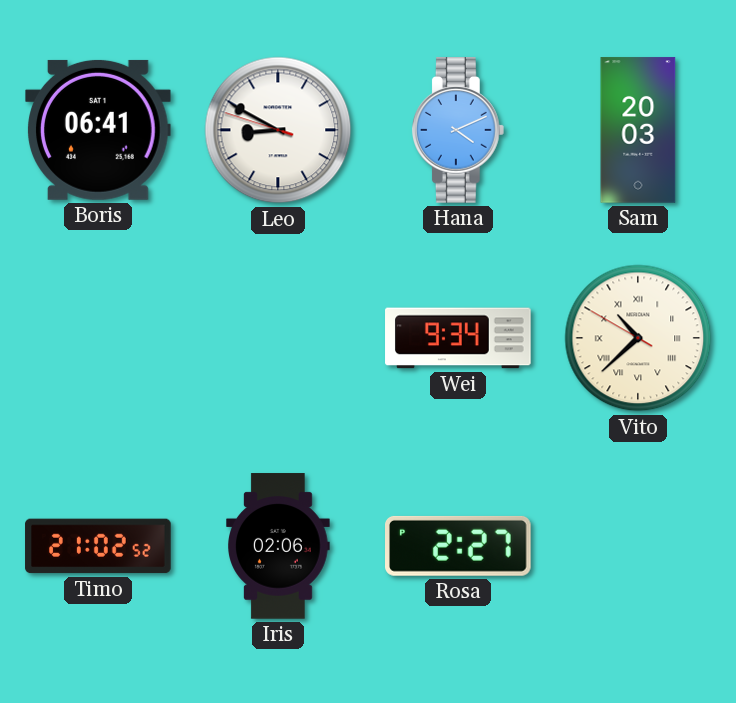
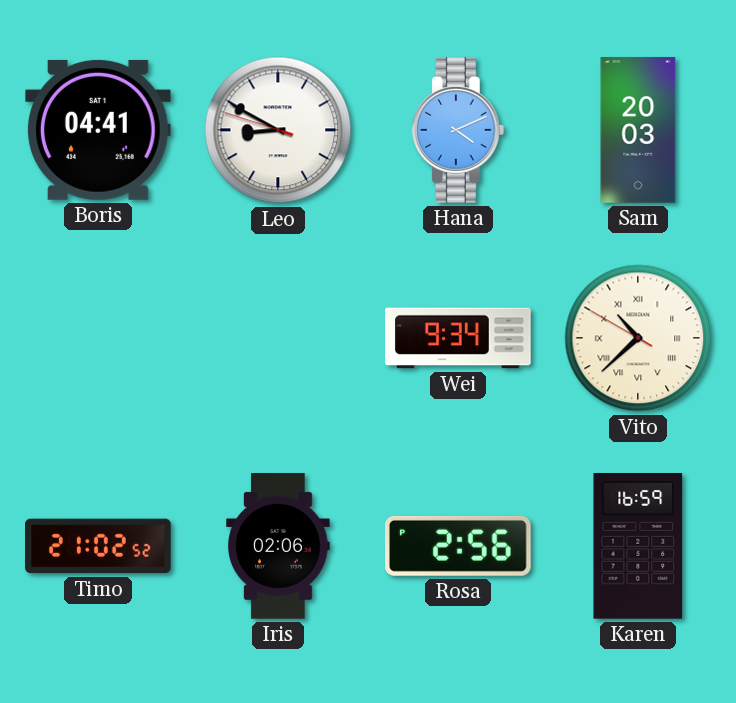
Boris: 06:41 -> 04:41
Rosa: 2:27 -> 2:56
Karen: none -> 16:59
